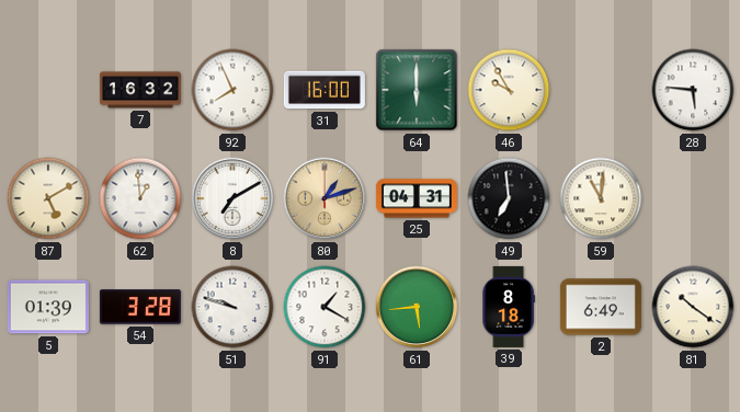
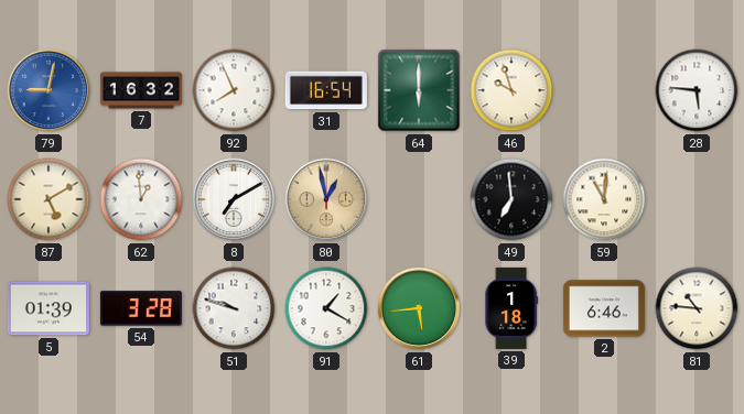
79: none -> 9:02
31: 16:00 -> 16:54
46: 9:55 -> 9:57
80: 1:12 -> 12:58
25: 04:31 -> none
39: 8:18 -> 1:18
2: 6:49 -> 6:46
81: 10:21 -> 10:46
